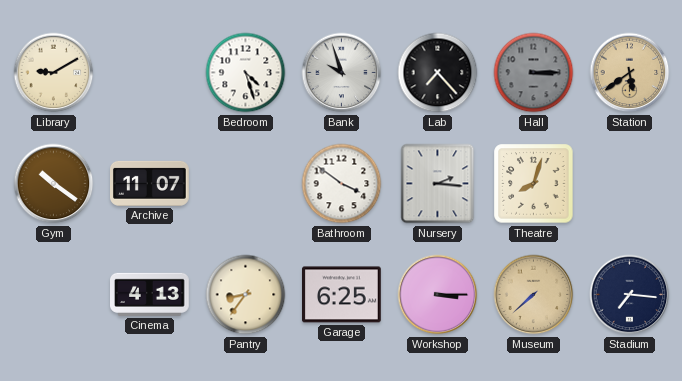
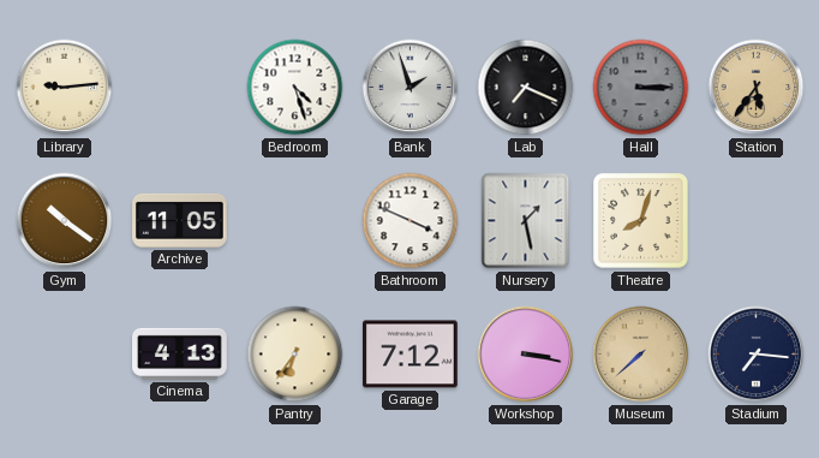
Library: 9:10 -> 9:14
Bank: 9:57 -> 1:57
Lab: 7:23 -> 7:19
Station: 5:39 -> 5:36
Archive: 11:07 -> 11:05
Bathroom: 3:51 -> 3:49
Nursery: 2:16 -> 1:28
Pantry: 8:36 -> 6:36
Garage: 6:25 -> 7:12
Workshop: 3:15 -> 3:17
